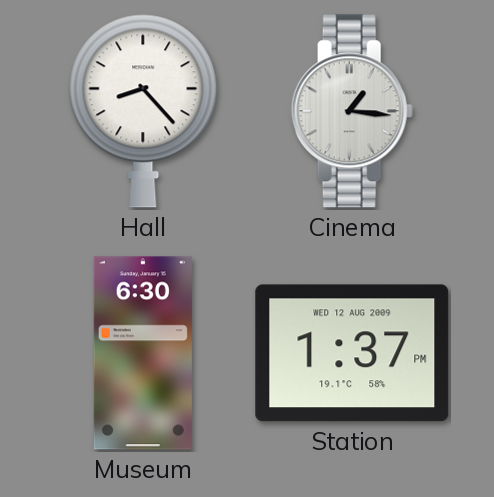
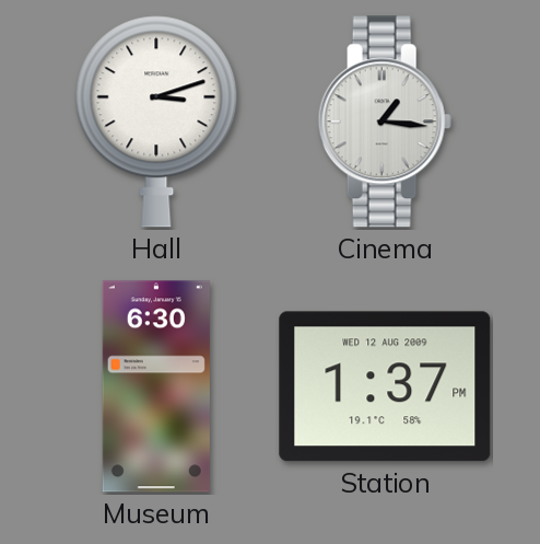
Hall: 8:23 -> 3:12
